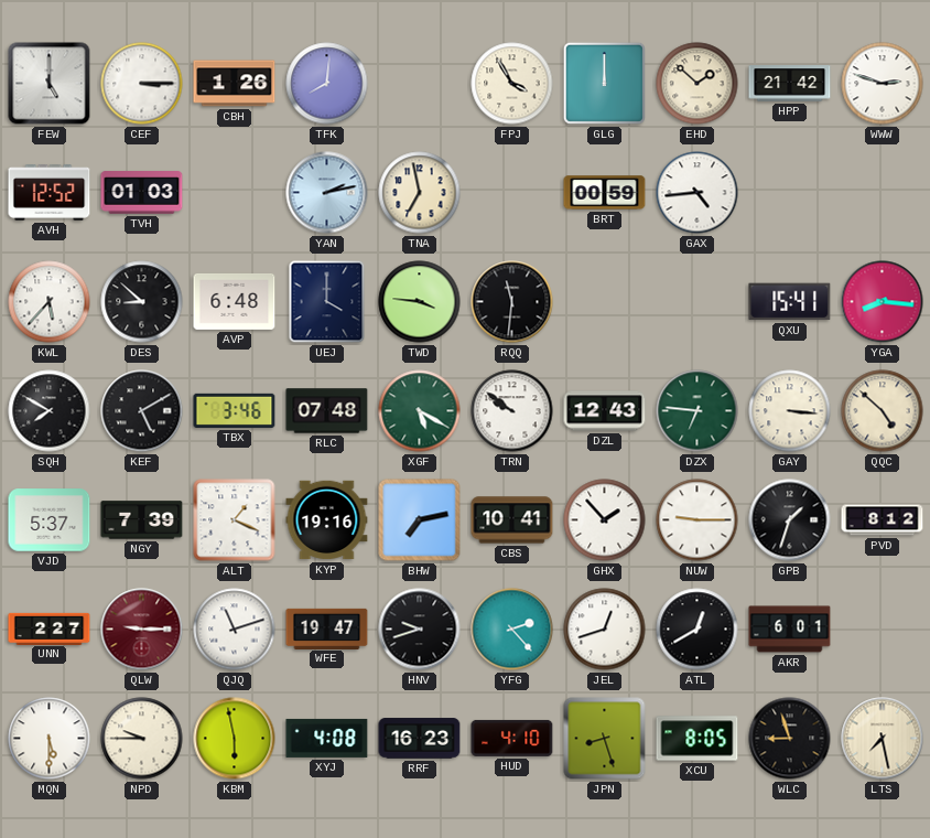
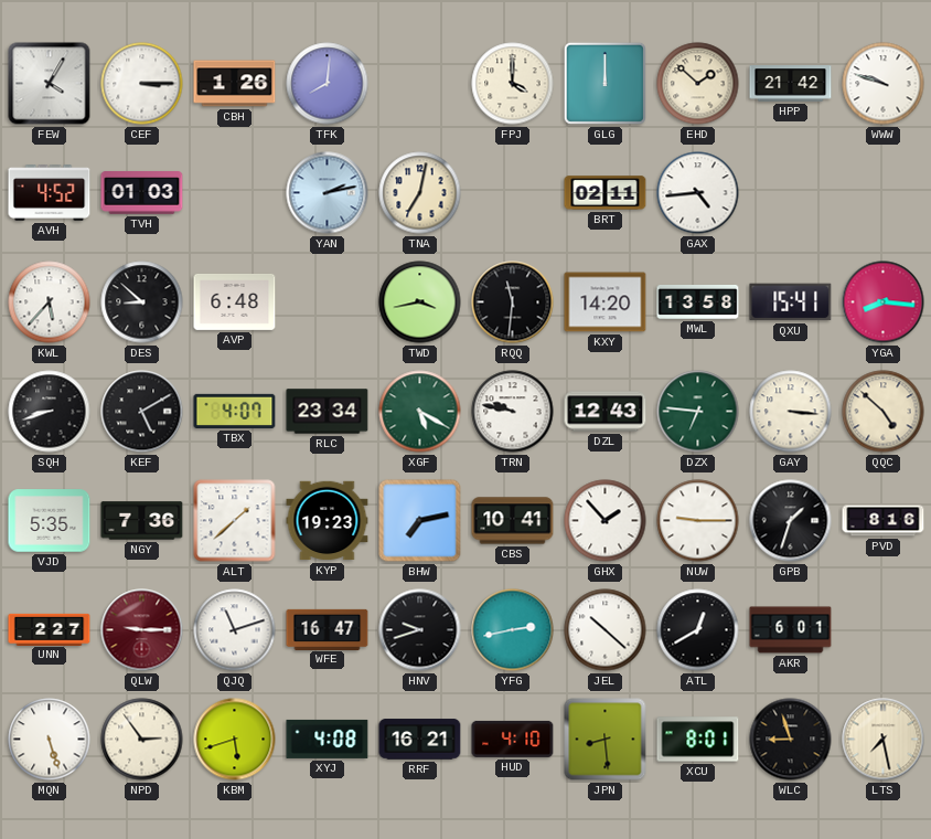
FEW: 5:00 -> 4:05
FPJ: 3:55 -> 4:00
WWW: 2:48 -> 9:48
AVH: 12:52 -> 4:52
TNA: 6:58 -> 7:02
BRT: 00:59 -> 02:11
UEJ: 4:00 -> none
TWD: 3:46 -> 3:43
KXY: none -> 14:20
MWL: none -> 13:58
SQH: 7:50 -> 8:42
TBX: 3:46 -> 4:07
RLC: 07:48 -> 23:34
TRN: 9:51 -> 9:47
VJD: 5:37 -> 5:35
NGY: 7:39 -> 7:36
ALT: 1:19 -> 1:38
KYP: 19:16 -> 19:23
PVD: 8:12 -> 8:16
WFE: 19:47 -> 16:47
YFG: 2:23 -> 2:43
JEL: 12:42 -> 10:22
MQN: 5:30 -> 5:27
NPD: 9:45 -> 2:54
KBM: 5:58 -> 5:42
RRF: 16:23 -> 16:21
JPN: 8:27 -> 8:29
XCU: 8:05 -> 8:01
